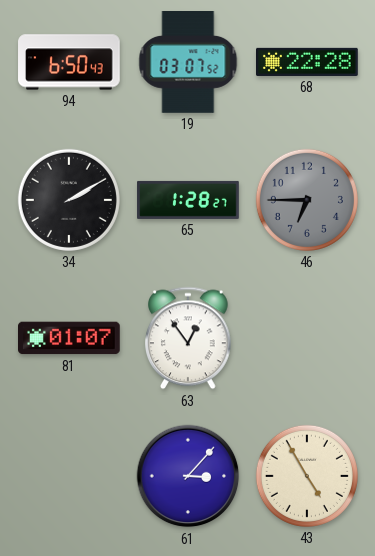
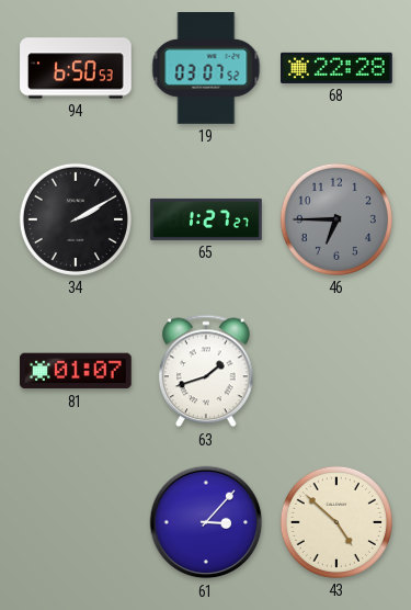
94: 6:50:43 -> 6:50:53
65: 1:28 -> 1:27
63: 12:54 -> 1:42
43: 4:55 -> 4:52
